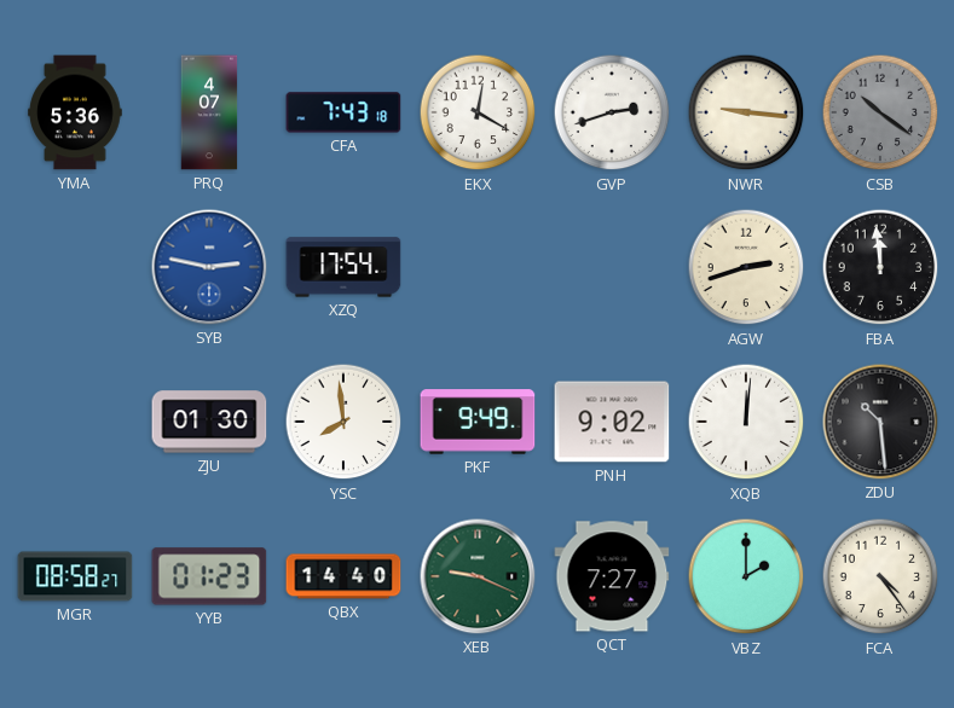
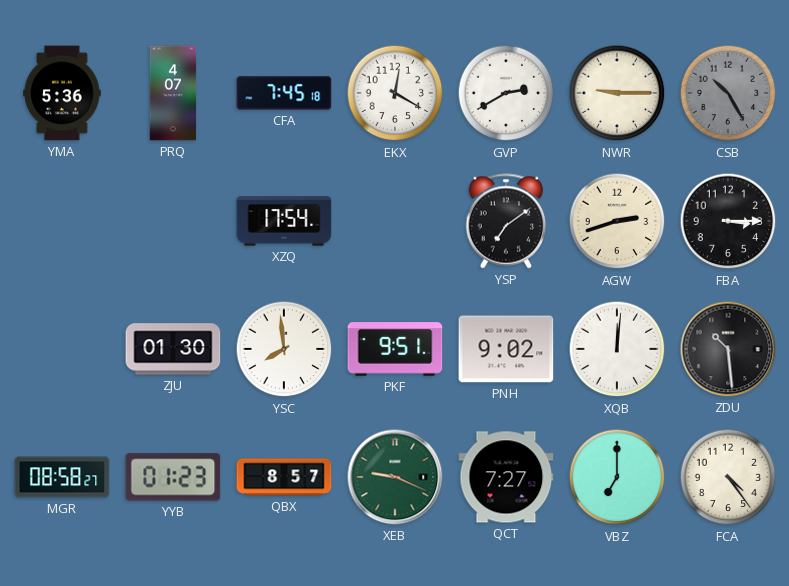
CFA: 7:43 -> 7:45
GVP: 2:42 -> 2:40
NWR: 9:16 -> 9:15
CSB: 10:21 -> 10:25
SYB: 2:47 -> none
YSP: none -> 7:09
FBA: 11:59 -> 3:15
PKF: 9:49 -> 9:51
QBX: 14:40 -> 8:57
VBZ: 2:00 -> 7:00
